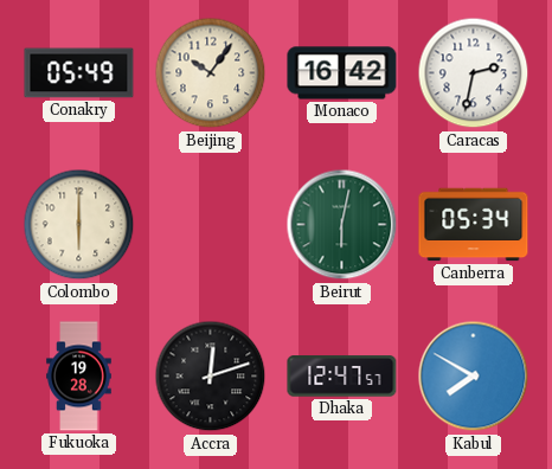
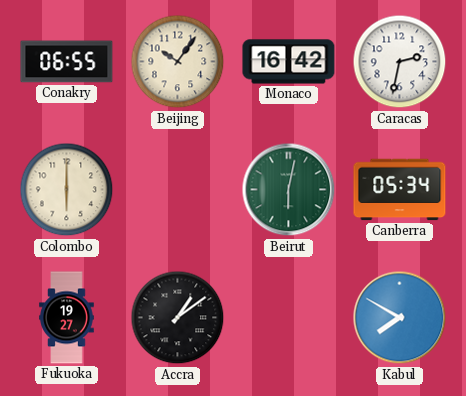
Conakry: 05:49 -> 06:55
Fukuoka: 19:28 -> 19:27
Accra: 12:12 -> 1:09
Dhaka: 12:47 -> none
